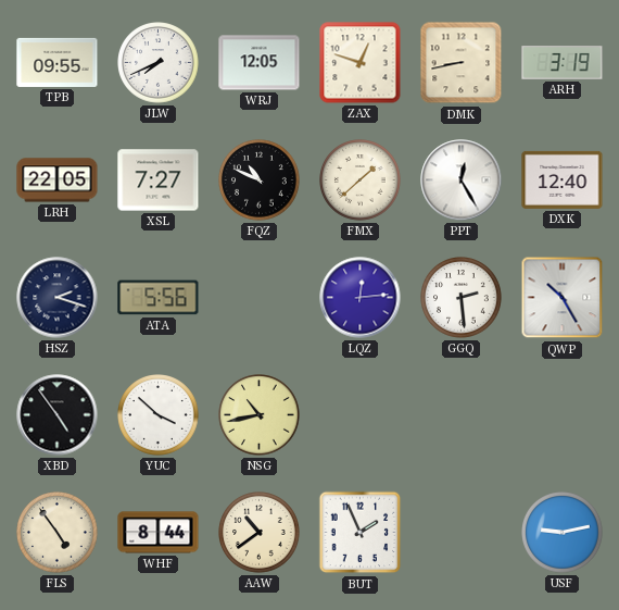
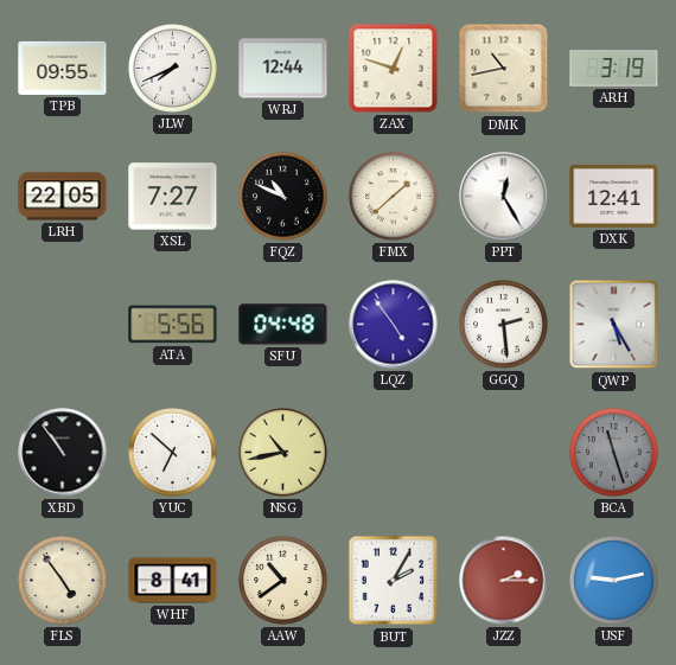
WRJ: 12:05 -> 12:44
DMK: 8:43 -> 10:43
DXK: 12:40 -> 12:41
HSZ: 2:18 -> none
SFU: none -> 04:48
LQZ: 12:14 -> 4:54
QWP: 10:25 -> 5:25
XBD: 4:54 -> 10:54
YUC: 3:52 -> 6:52
BCA: none -> 11:27
WHF: 8:44 -> 8:41
BUT: 1:56 -> 2:05
JZZ: none -> 2:15
